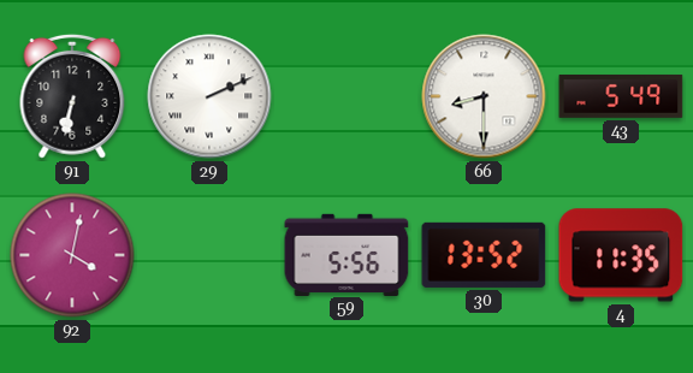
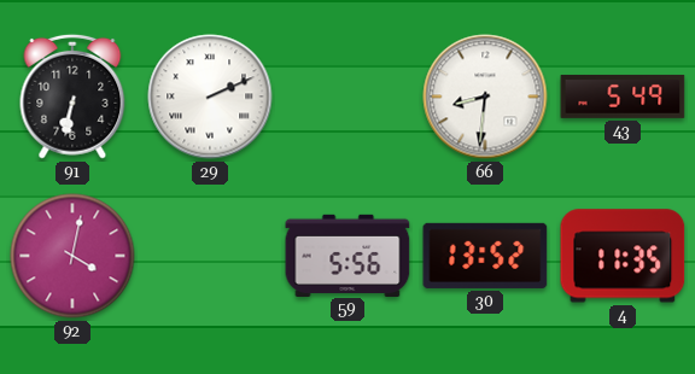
66: 8:30 -> 8:31
